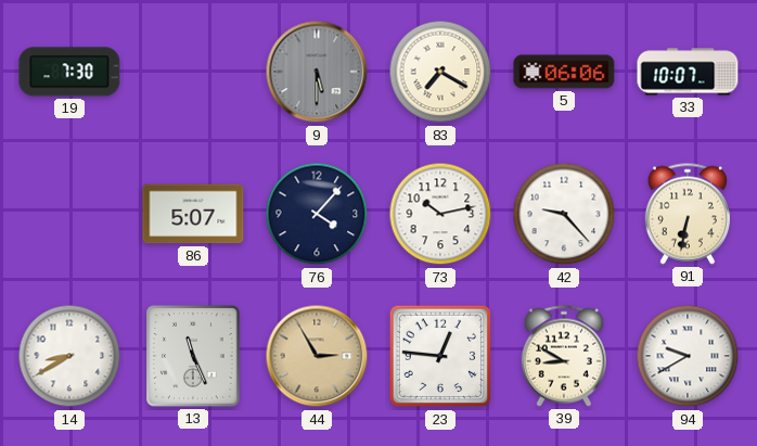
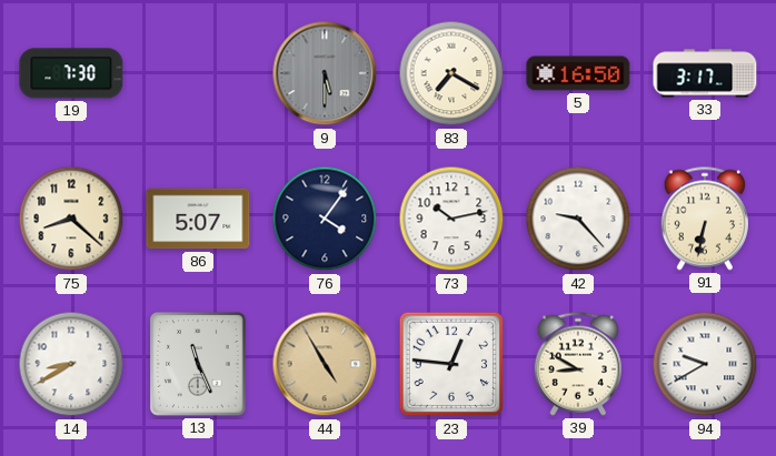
5: 06:06 -> 16:50
33: 10:07 -> 3:17
75: none -> 8:22
76: 4:07 -> 4:06
44: 2:55 -> 4:55
